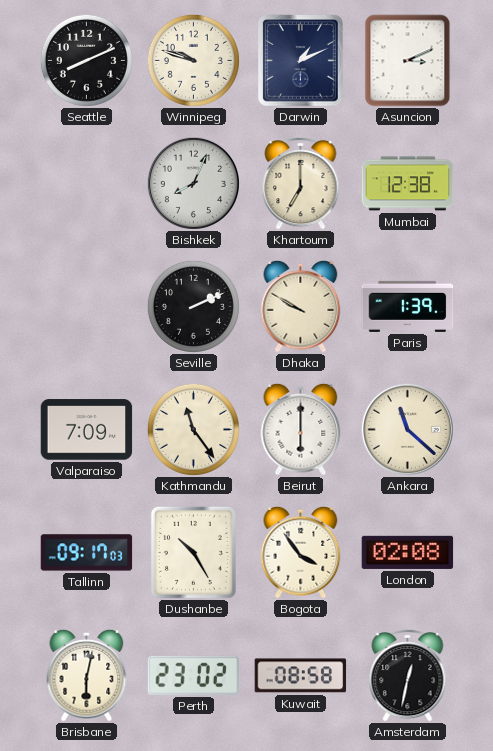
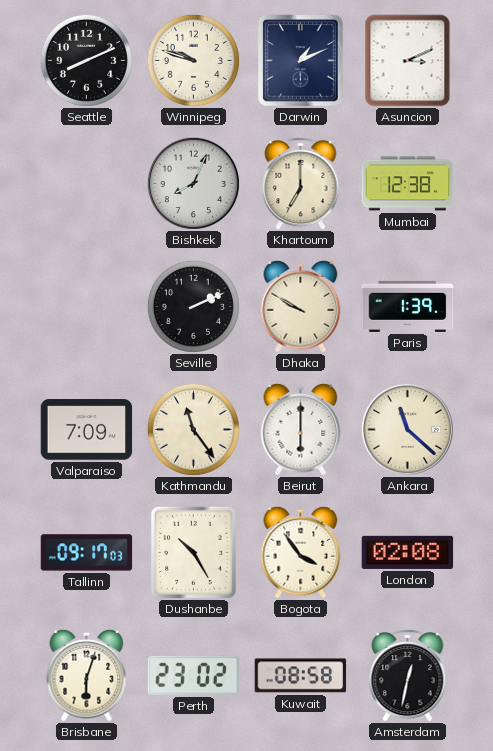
Brisbane: 6:02 -> 6:03
